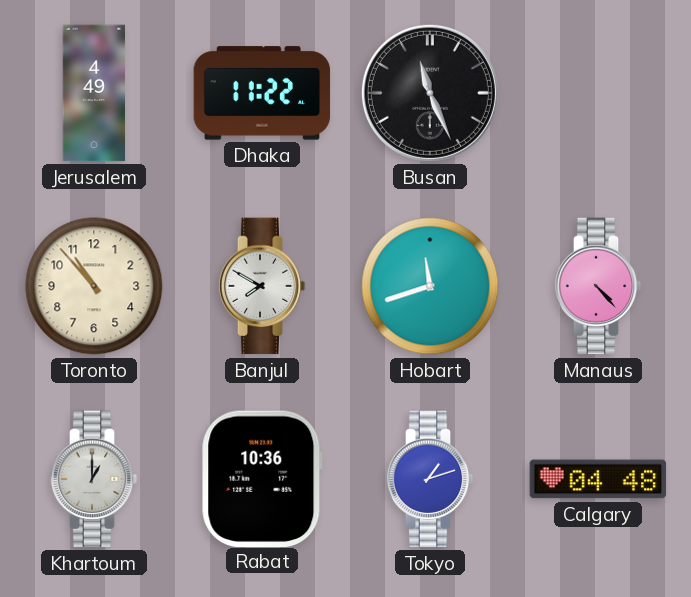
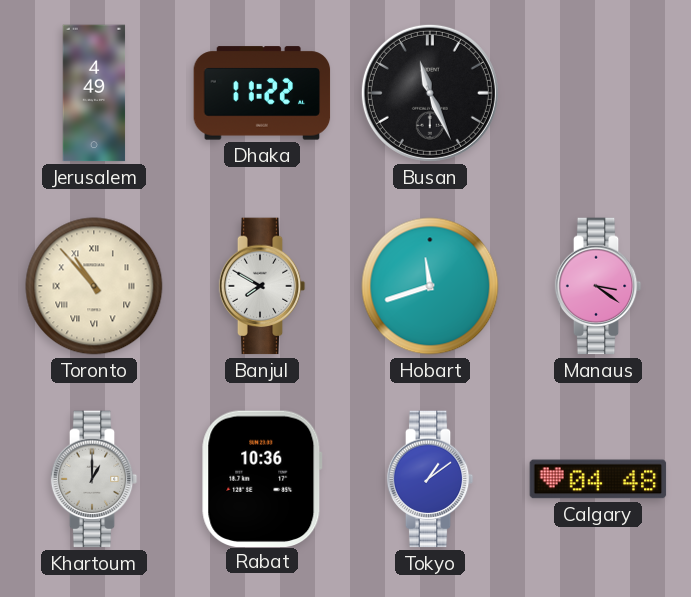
Toronto numerals: Arabic -> Roman
Manaus: 4:23 -> 3:21
Tokyo: 1:12 -> 1:09
